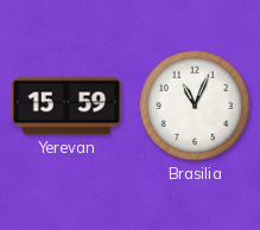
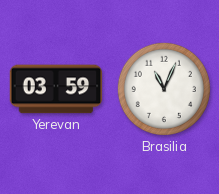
Yerevan: 15:59 -> 03:59
